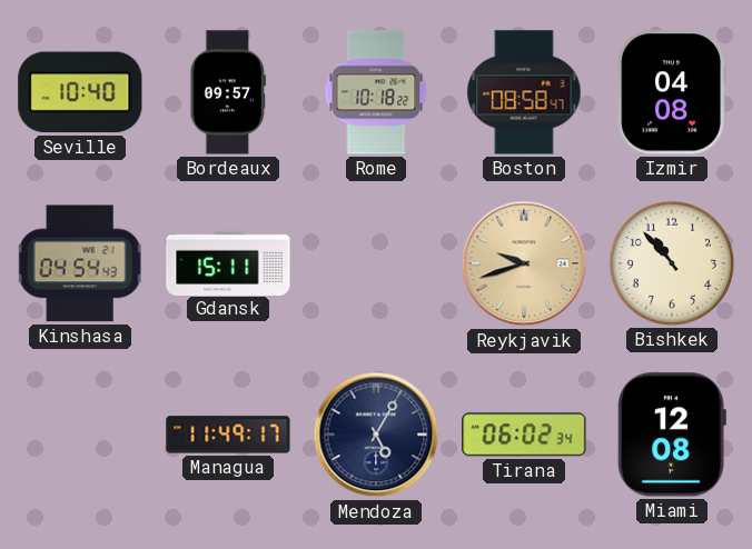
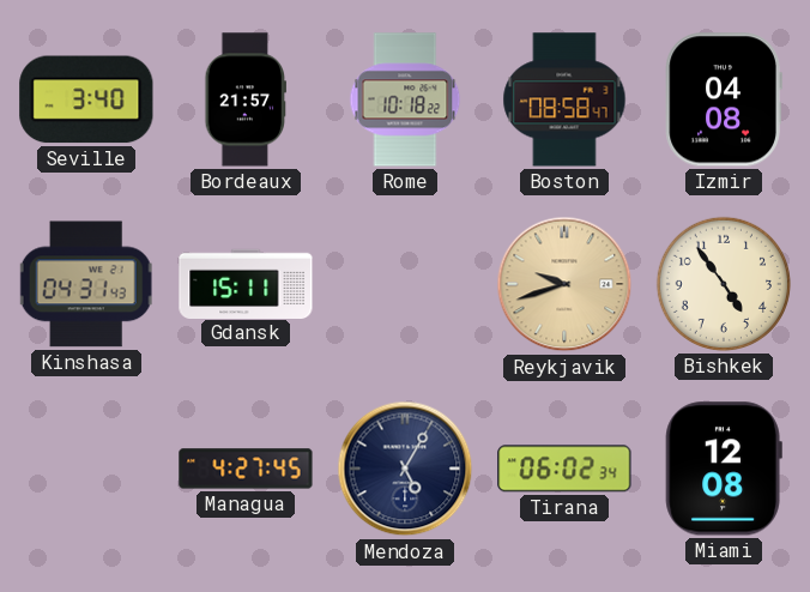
Seville: 10:40 -> 3:40
Bordeaux: 09:57 -> 21:57
Kinshasa: 04:54 -> 04:31
Bishkek: 10:53 -> 4:54
Managua: 11:49 -> 4:27
